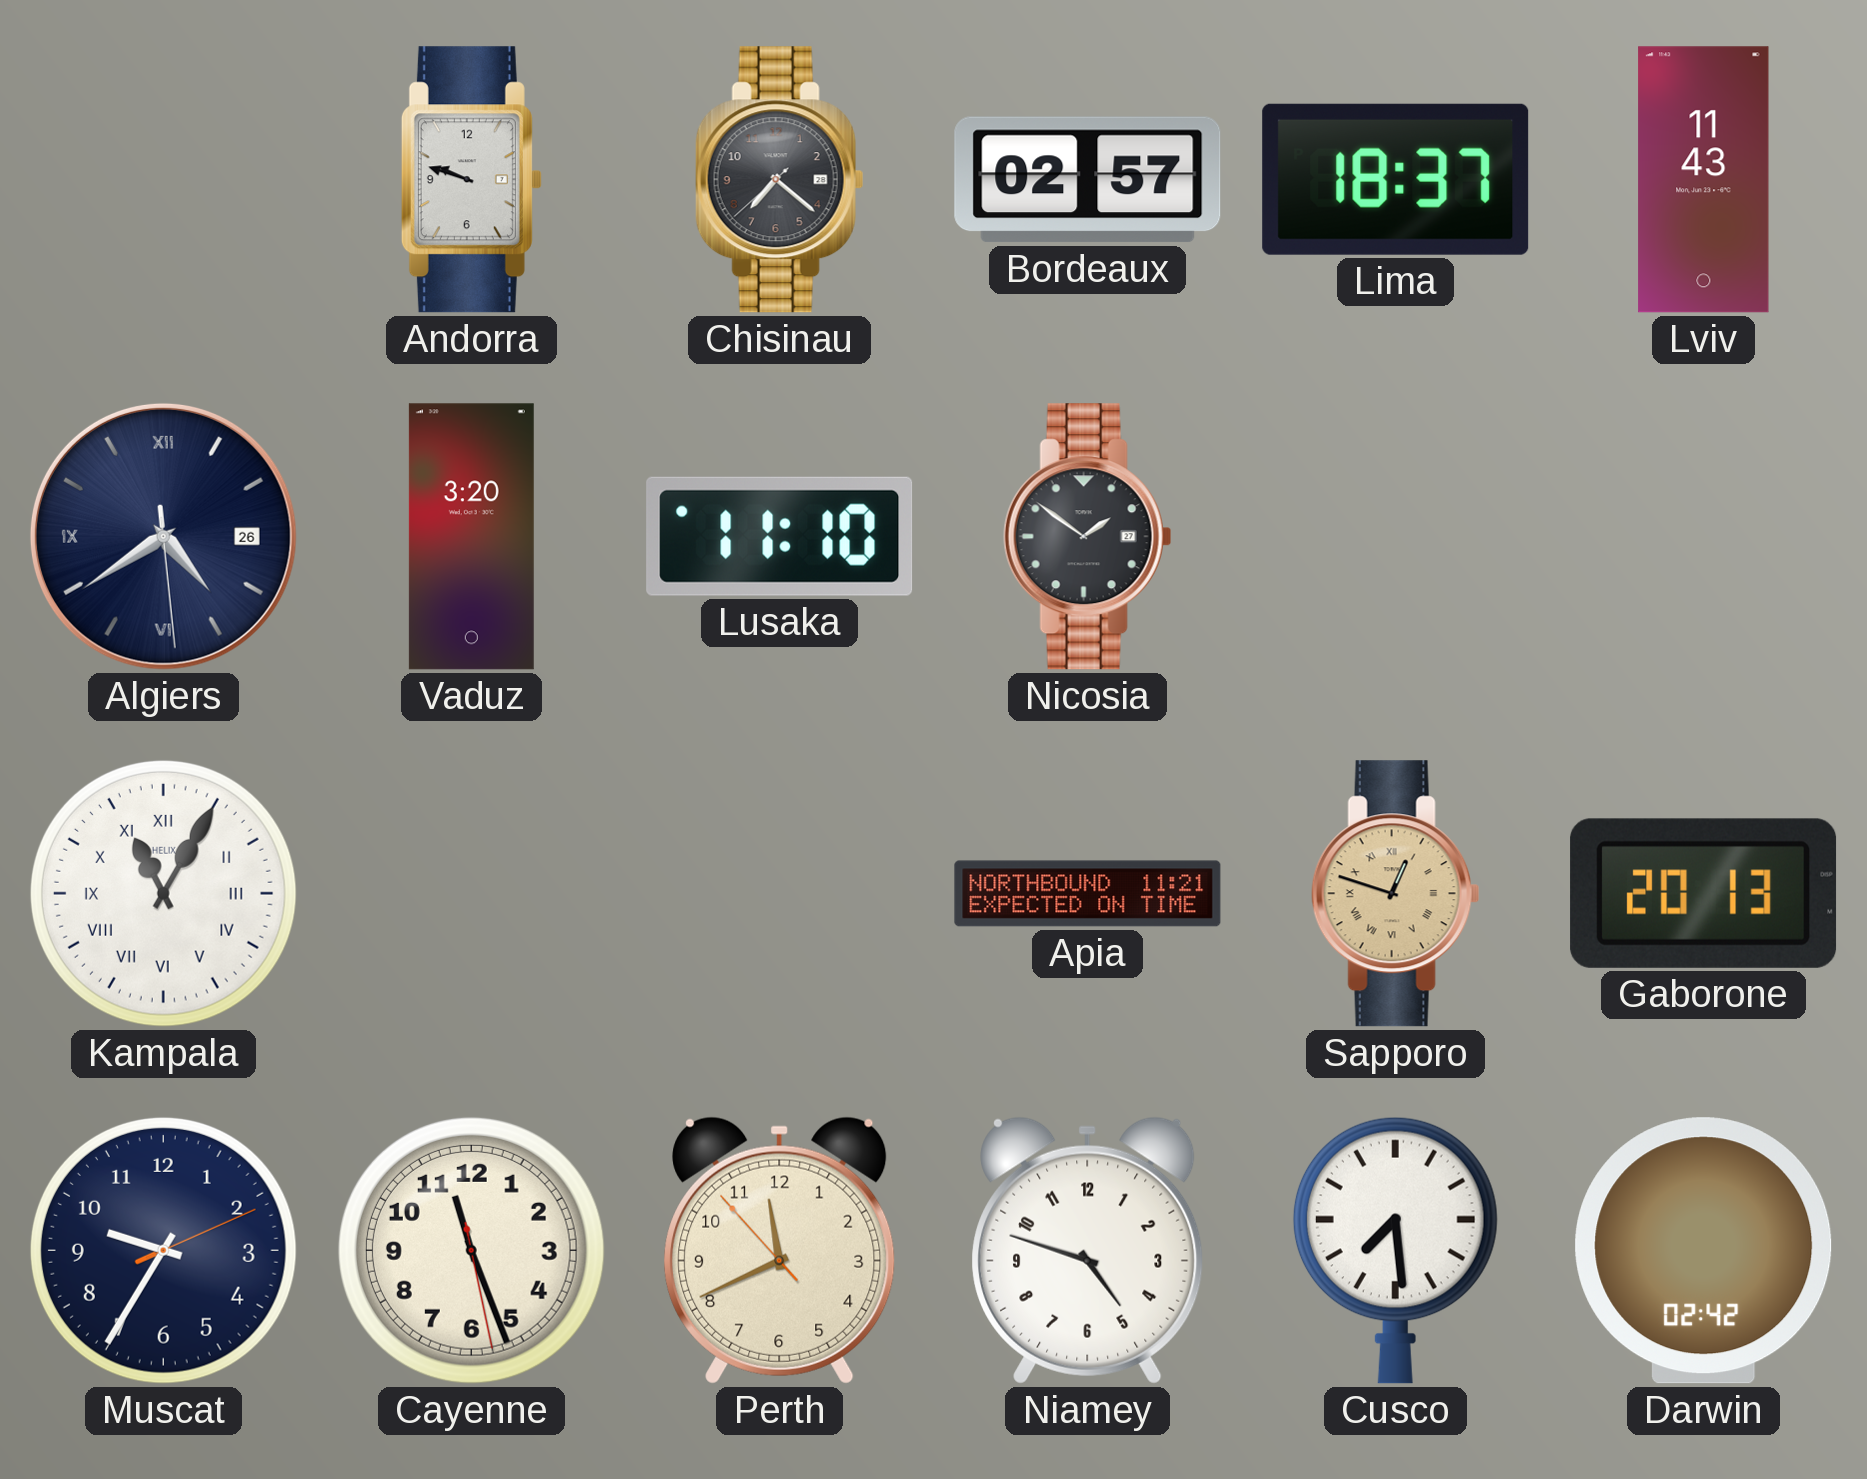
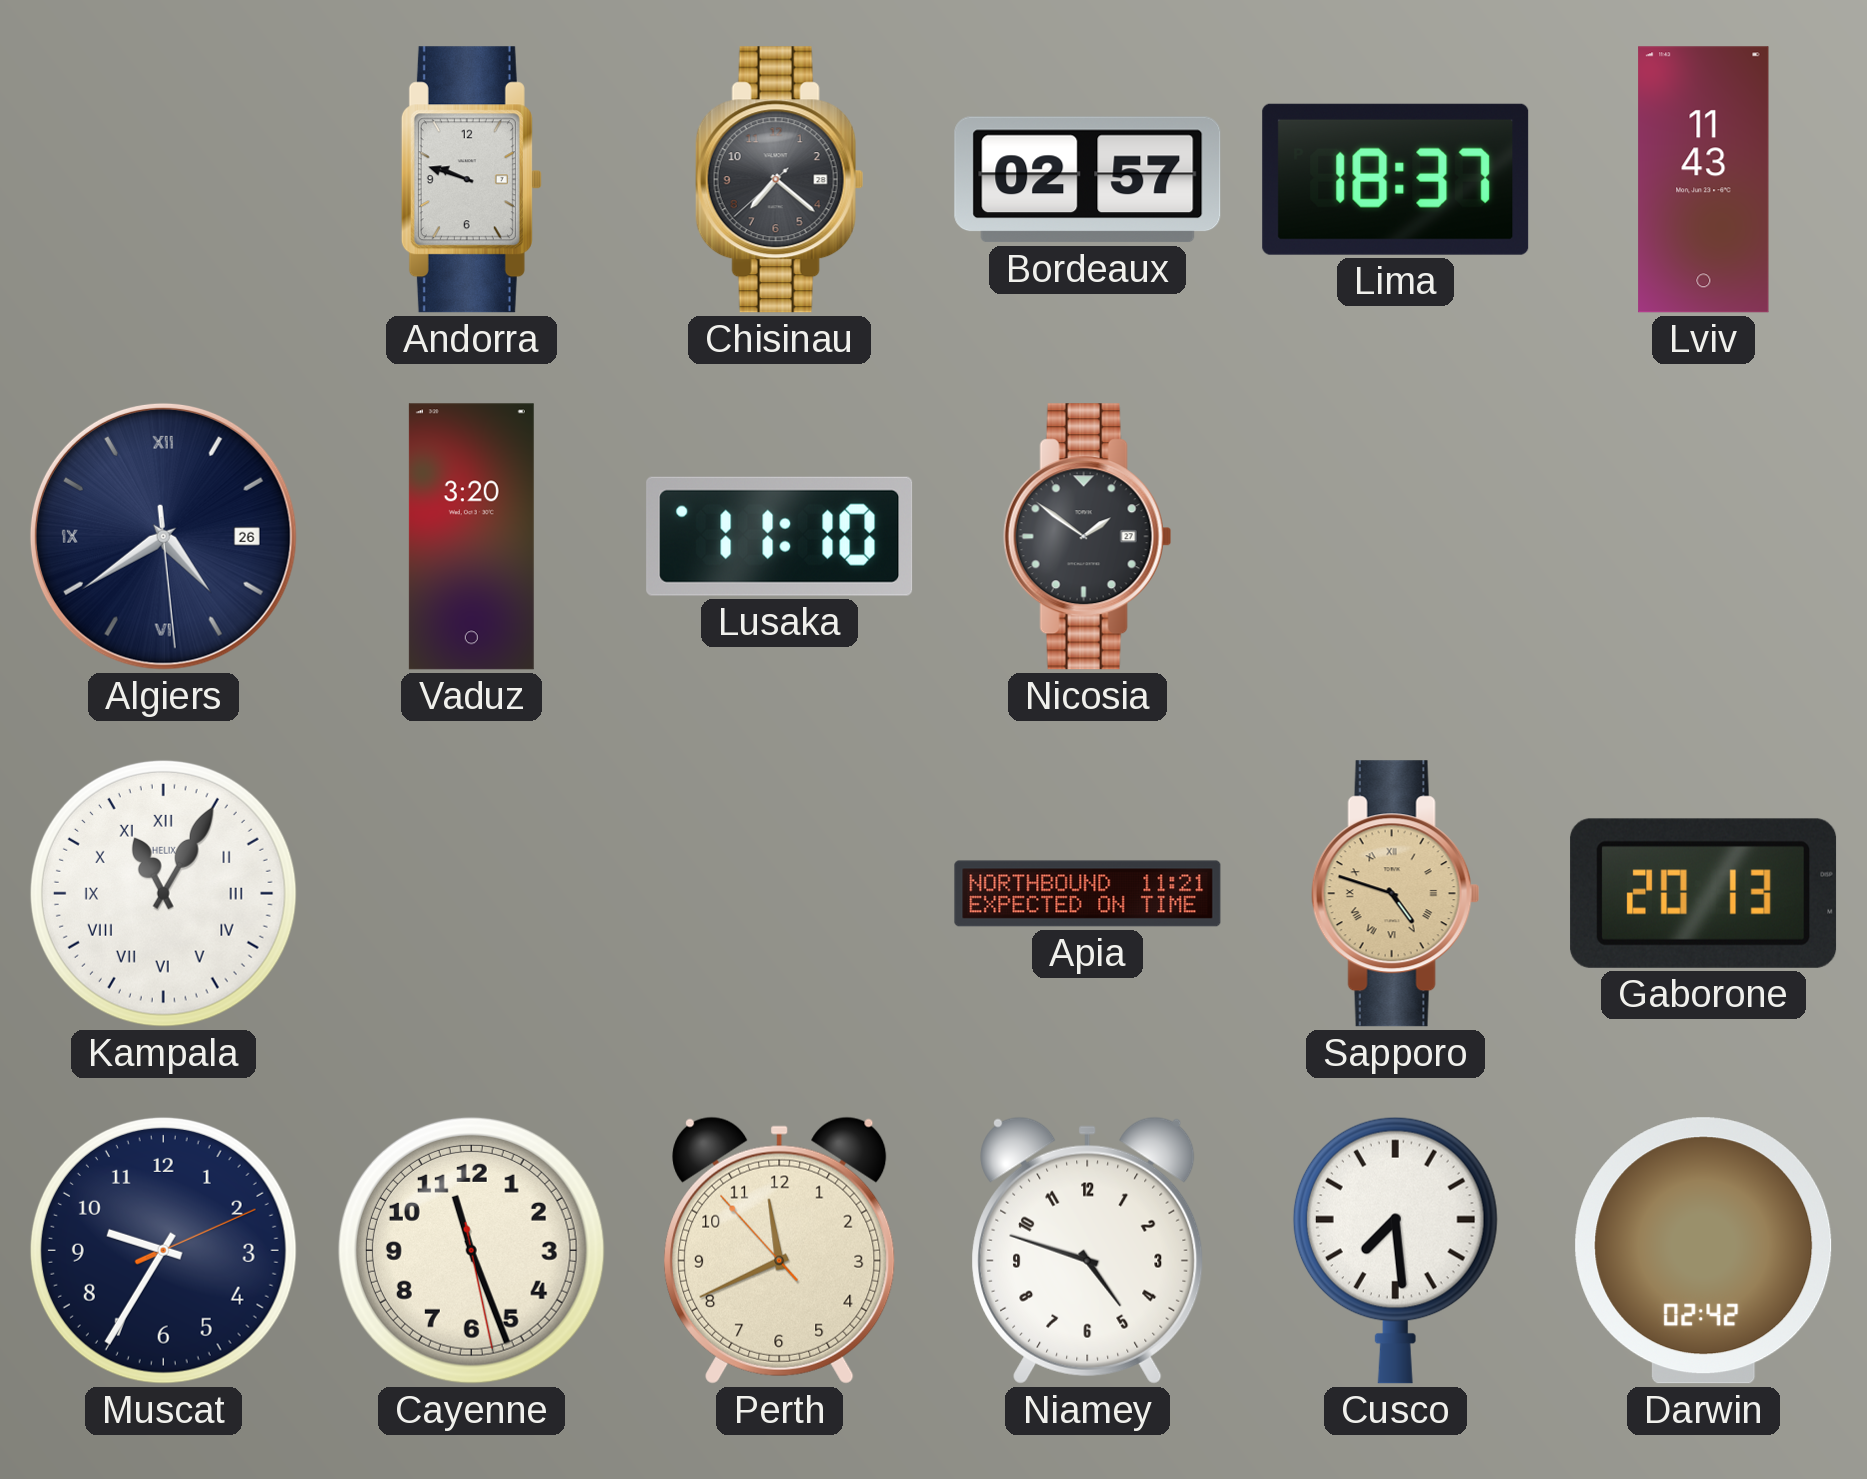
Sapporo: 12:48 -> 4:48
